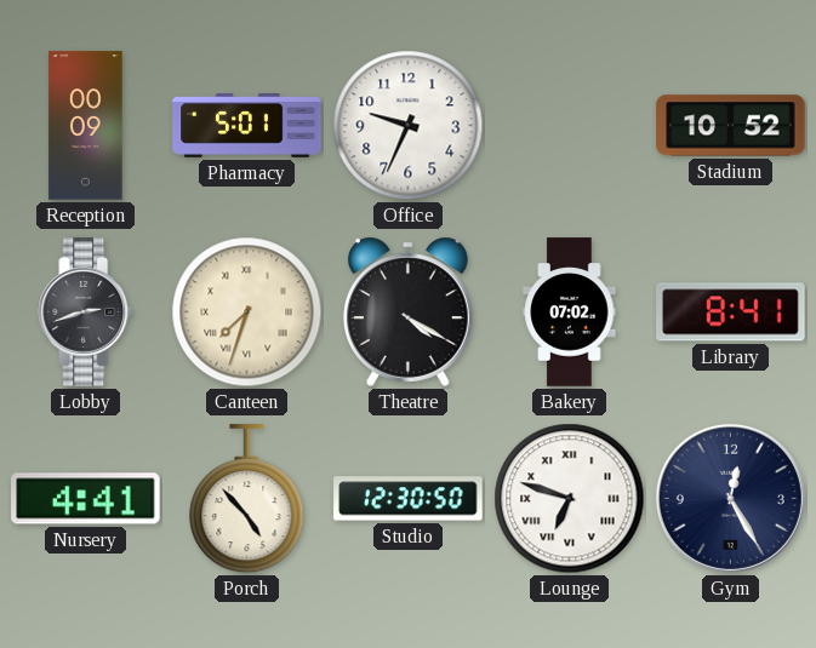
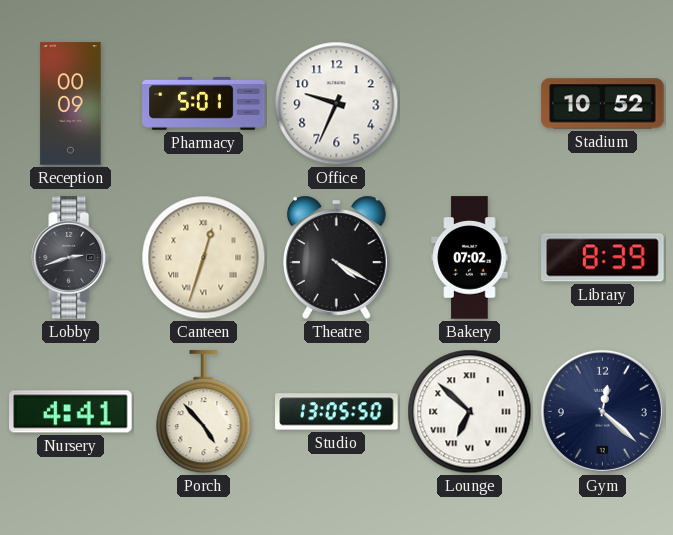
Canteen: 7:33 -> 12:33
Library: 8:41 -> 8:39
Studio: 12:30 -> 13:05
Lounge: 6:48 -> 6:52
Gym: 12:25 -> 12:22
